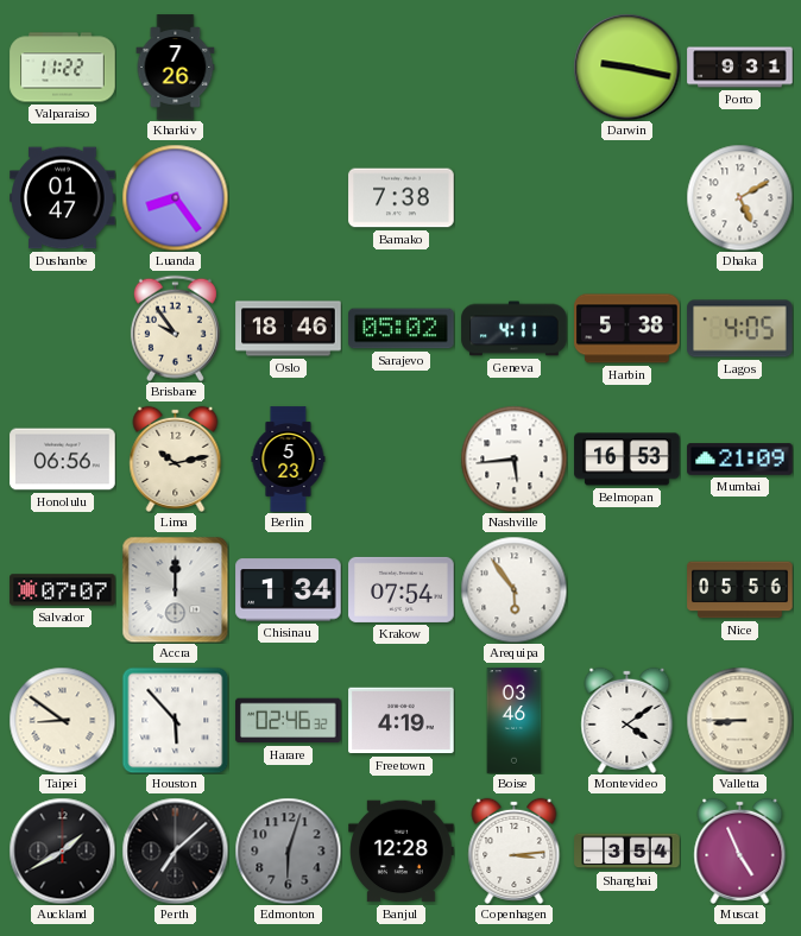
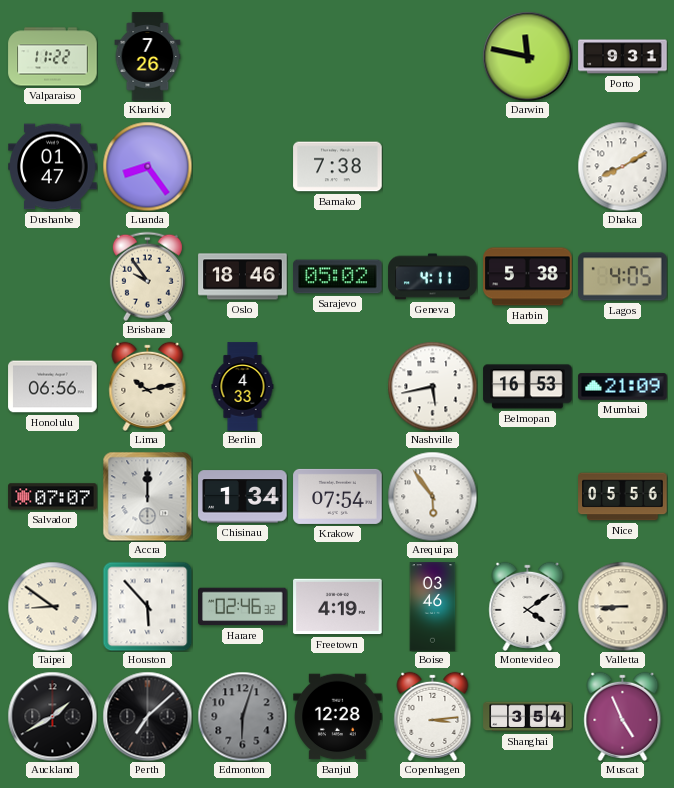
Darwin: 9:17 -> 11:47
Dhaka: 5:10 -> 8:10
Berlin: 5:23 -> 4:33
Nashville: 5:44 -> 5:43
